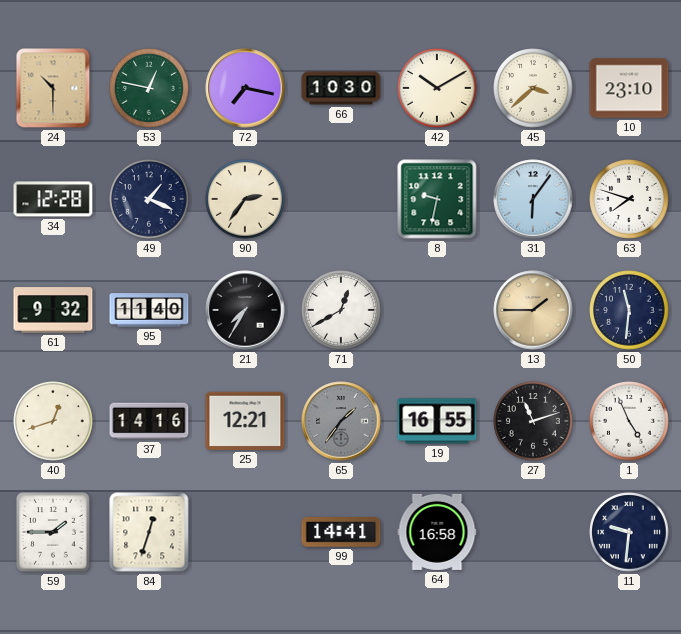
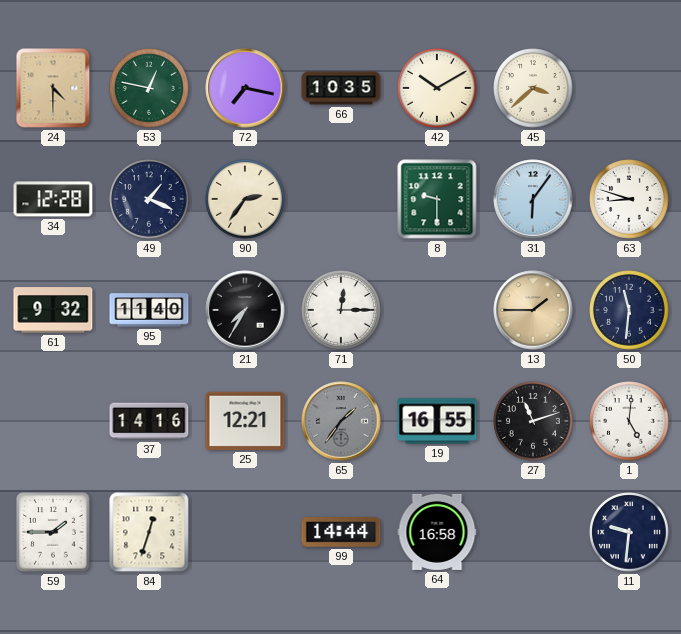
24: 10:30 -> 4:30
66: 10:30 -> 10:35
10: 23:10 -> none
8: 9:32 -> 9:30
63: 7:48 -> 8:48
71: 12:40 -> 12:15
40: 12:42 -> none
1: 4:56 -> 5:01
99: 14:41 -> 14:44
